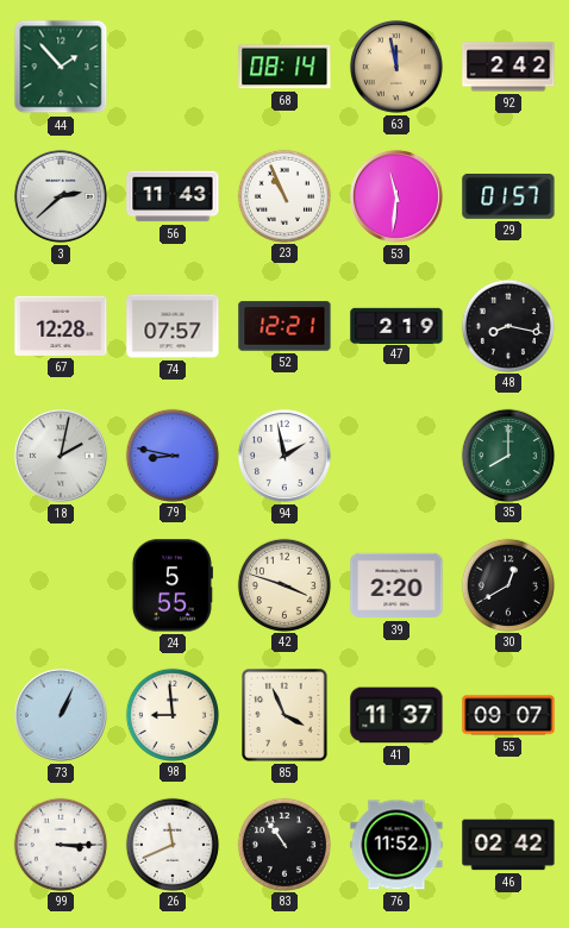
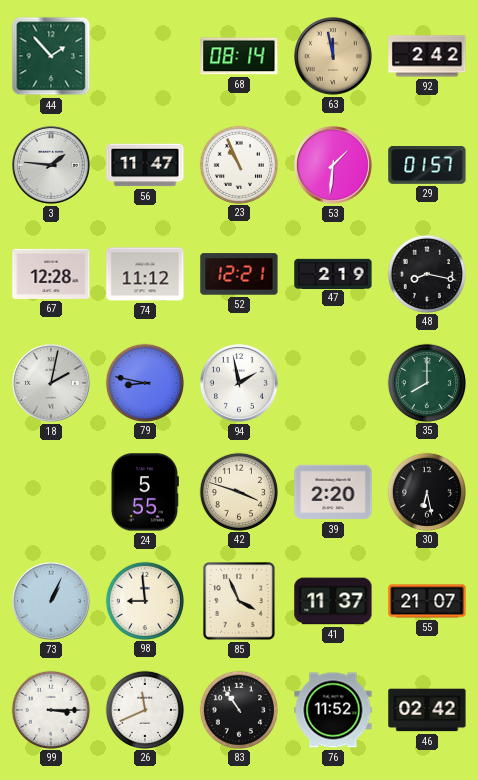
3: 2:38 -> 1:46
56: 11:43 -> 11:47
53: 11:31 -> 1:31
74: 07:57 -> 11:12
30: 12:40 -> 6:28
55: 09:07 -> 21:07
